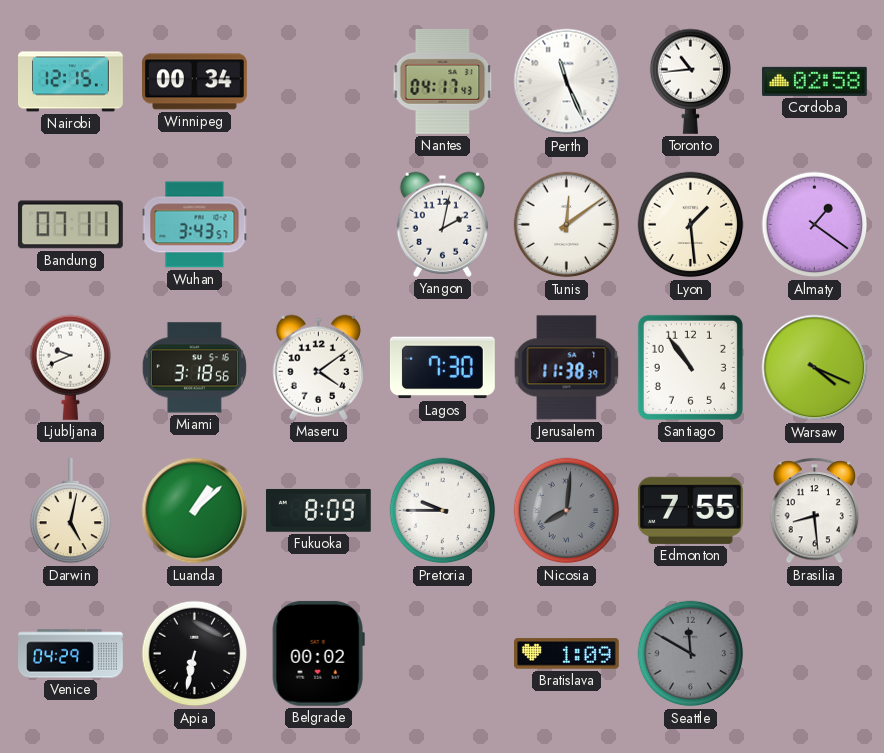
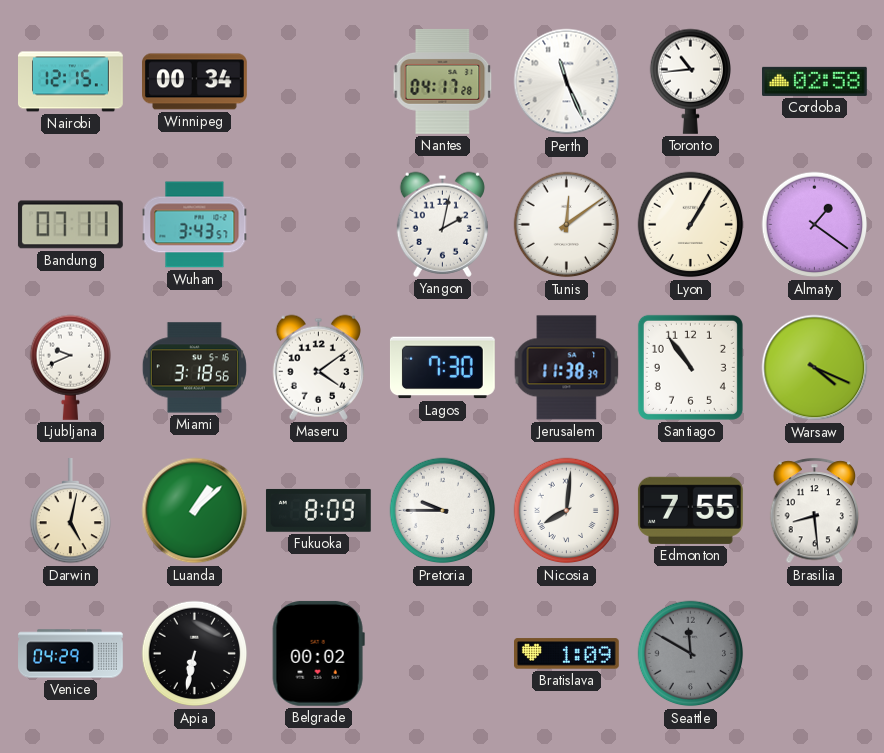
Nantes: 04:17:43 -> 04:17:28
Lyon: 1:29 -> 1:05
Nicosia dial: grey -> white
